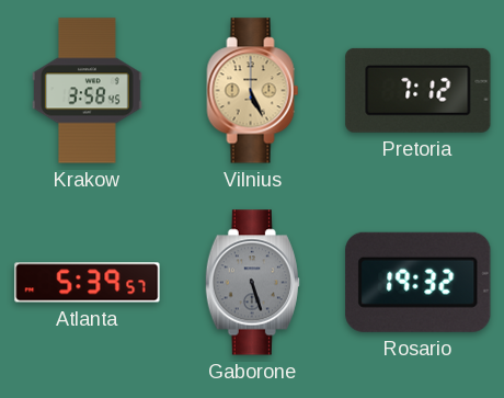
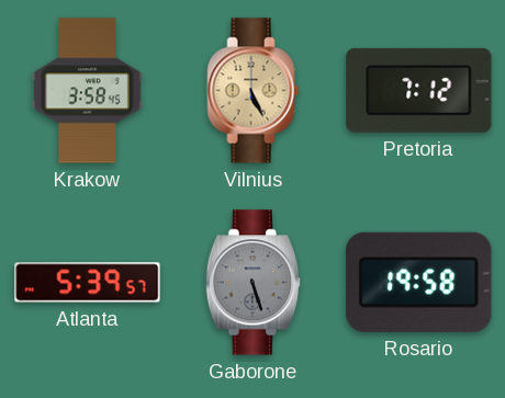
Rosario: 19:32 -> 19:58
